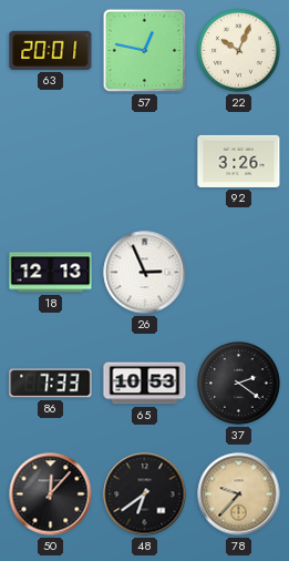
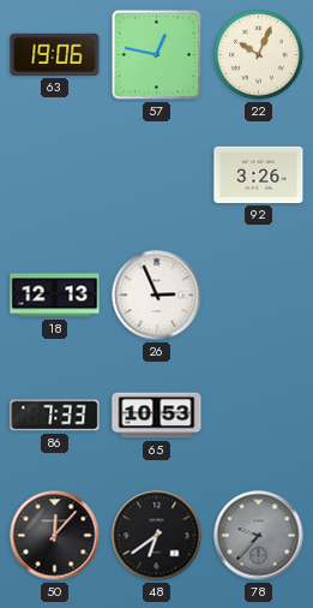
63: 20:01 -> 19:06
37: 2:21 -> none
78 dial: champagne -> grey
